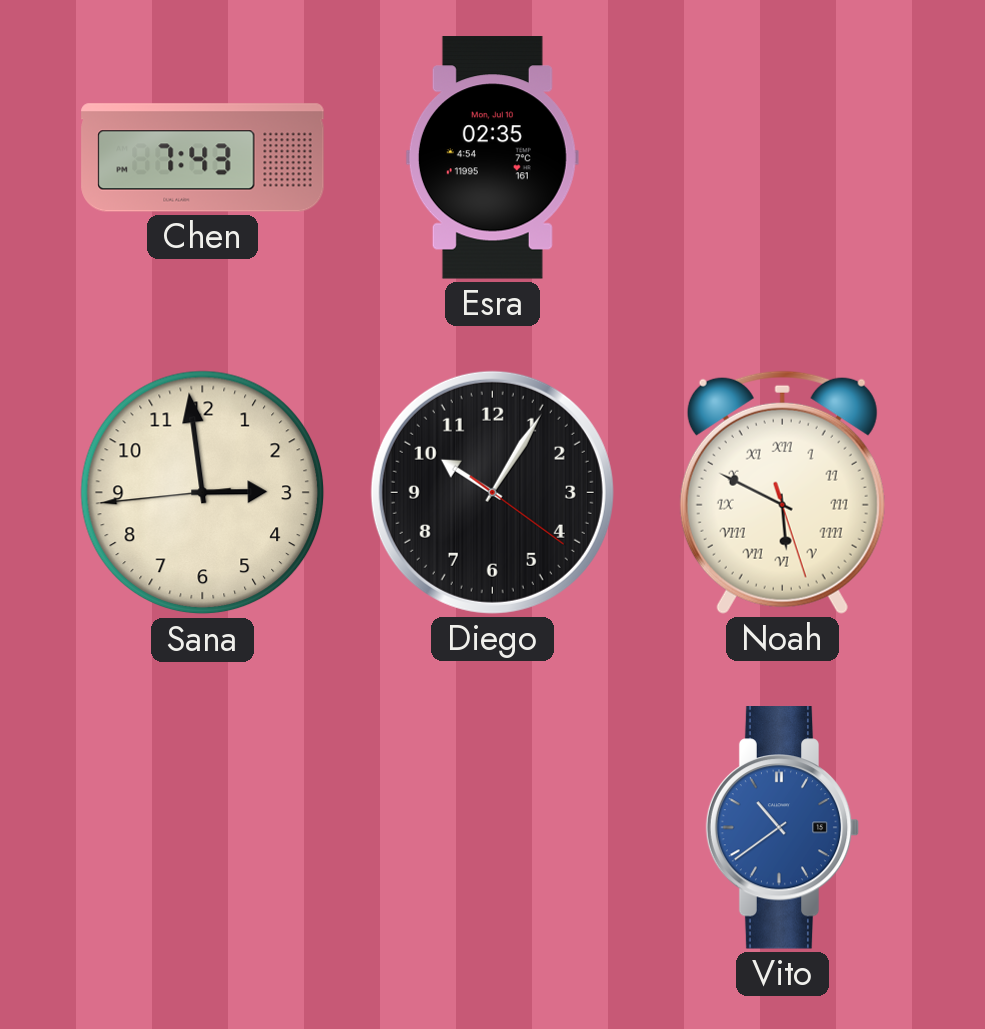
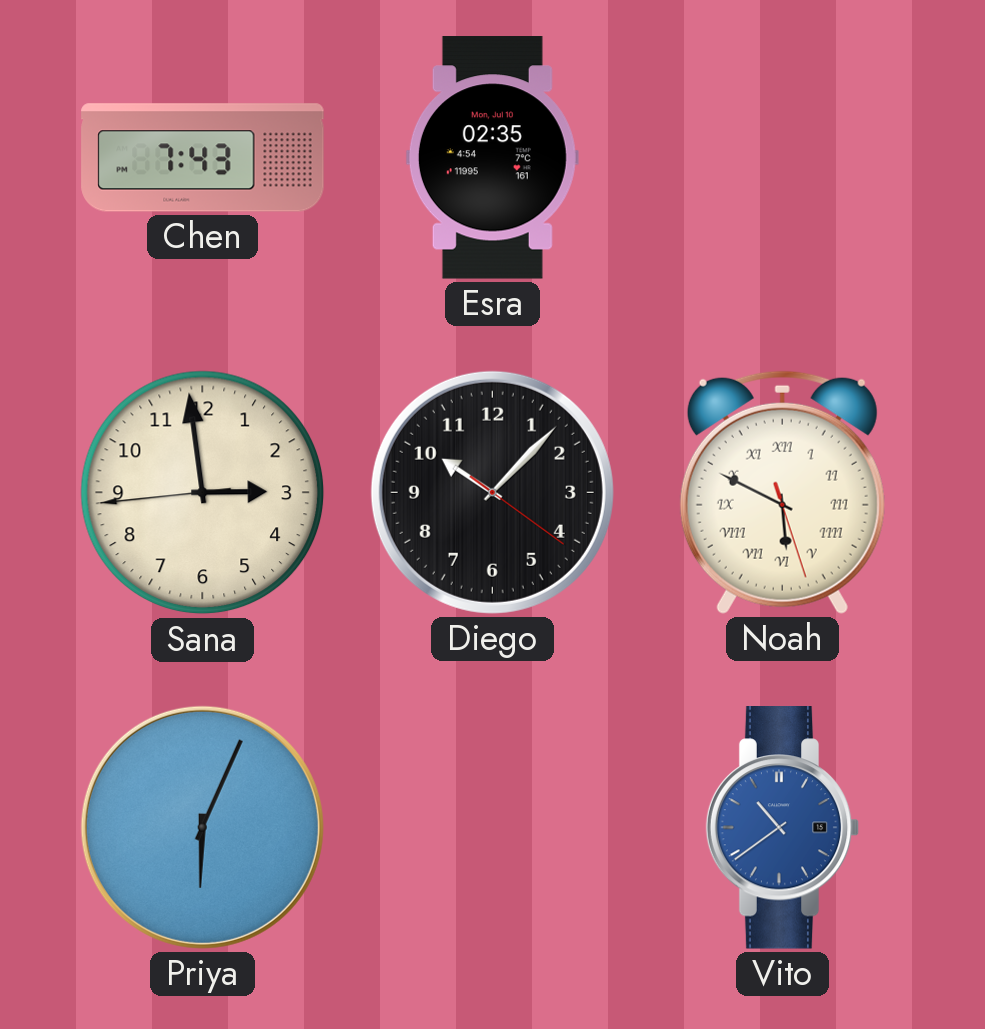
Diego: 10:05 -> 10:07
Priya: none -> 6:04
